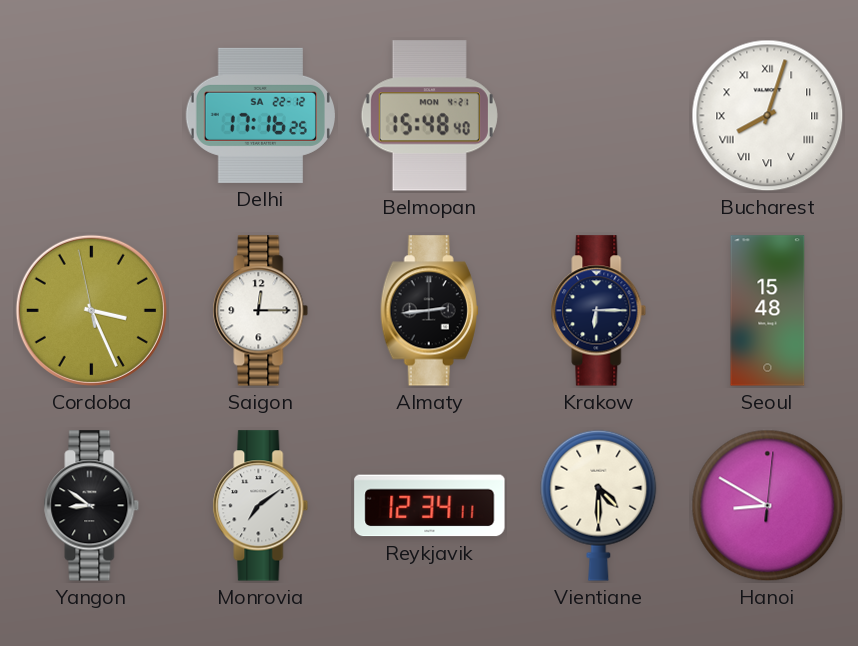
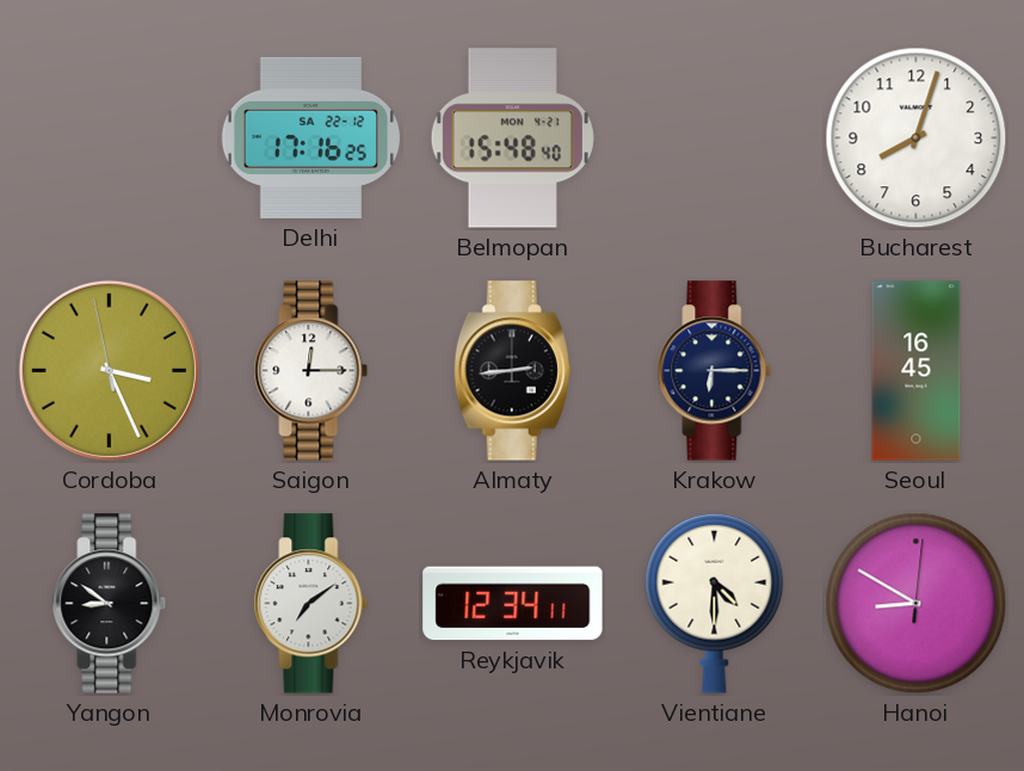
Bucharest numerals: Roman -> Arabic
Seoul: 15:48 -> 16:45
